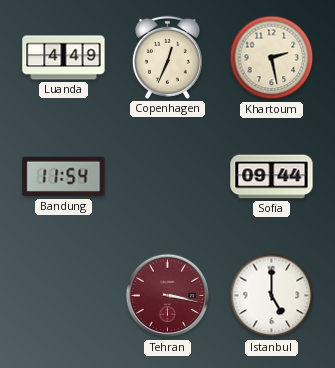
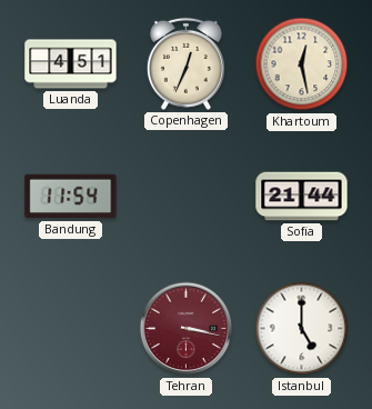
Luanda: 4:49 -> 4:51
Khartoum: 2:28 -> 12:28
Sofia: 09:44 -> 21:44
